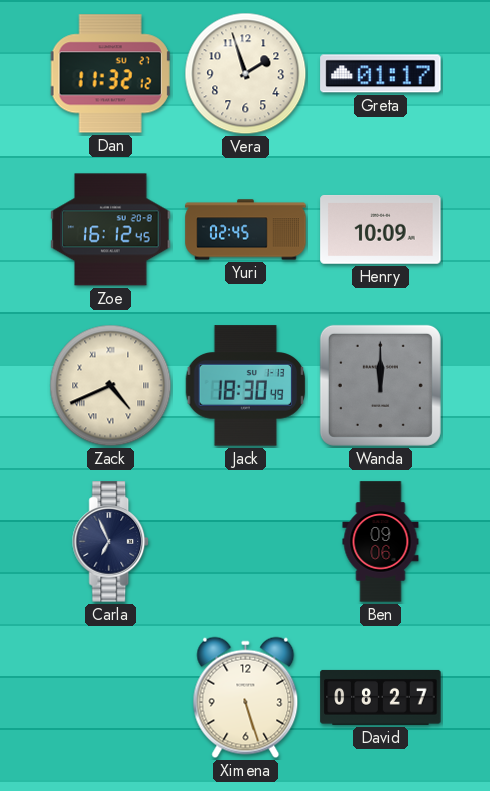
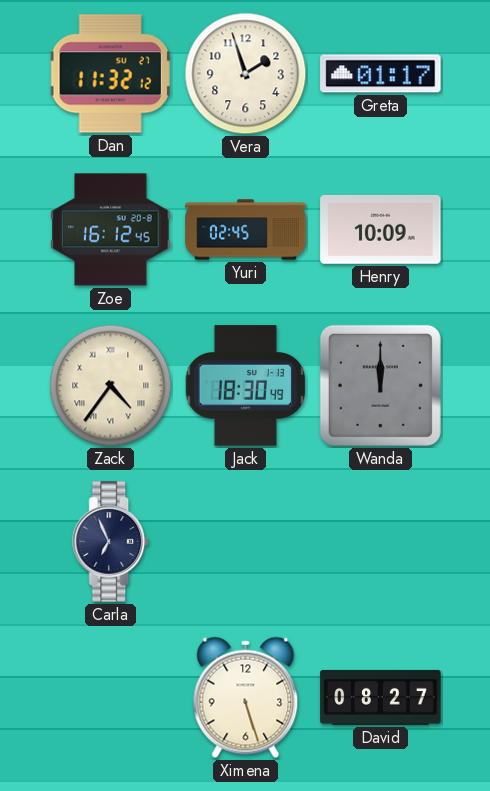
Zack: 4:41 -> 4:36
Ben: 09:06 -> none
